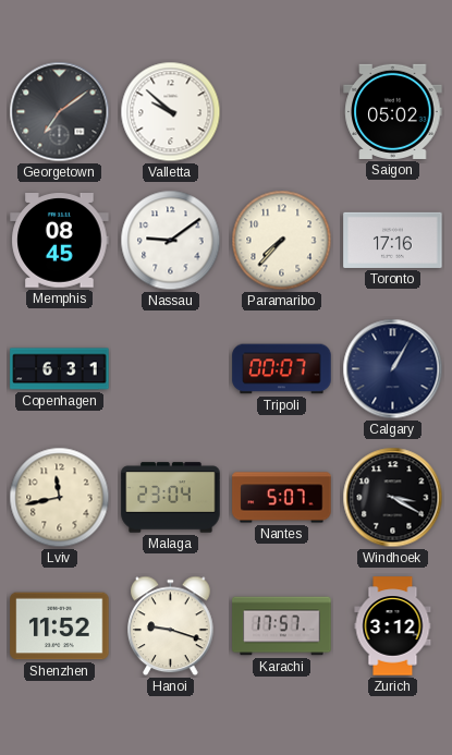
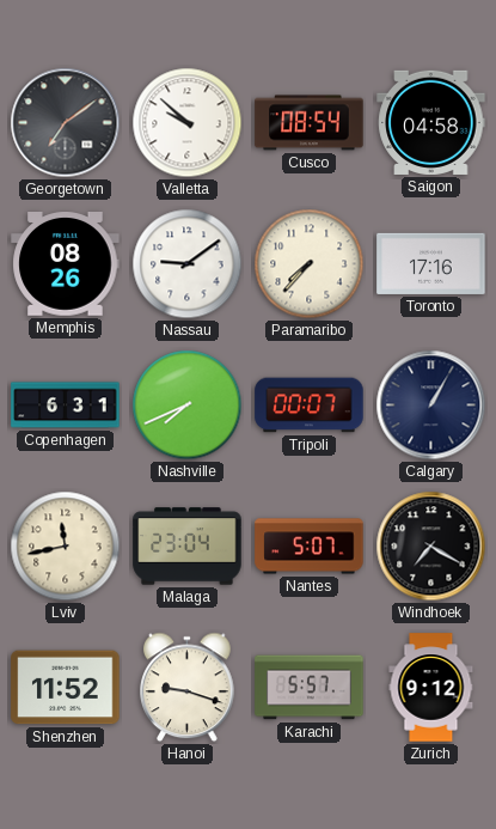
Cusco: none -> 08:54
Saigon: 05:02 -> 04:58
Memphis: 08:45 -> 08:26
Nashville: none -> 7:41
Windhoek: 3:20 -> 7:20
Karachi: 17:57 -> 5:57
Zurich: 3:12 -> 9:12
